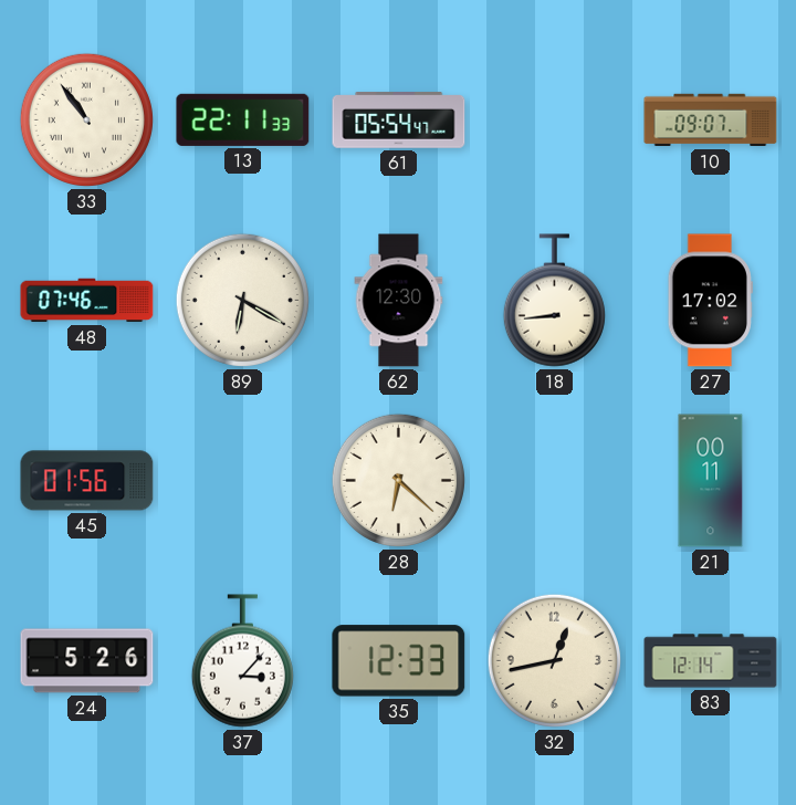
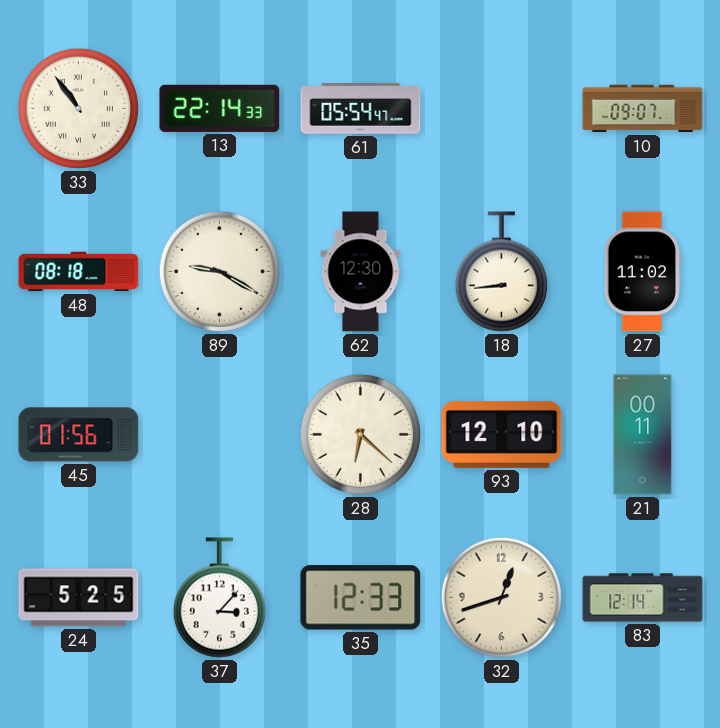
13: 22:11 -> 22:14
48: 07:46 -> 08:18
89: 6:20 -> 9:20
27: 17:02 -> 11:02
93: none -> 12:10
24: 5:26 -> 5:25
32: 12:43 -> 12:42
